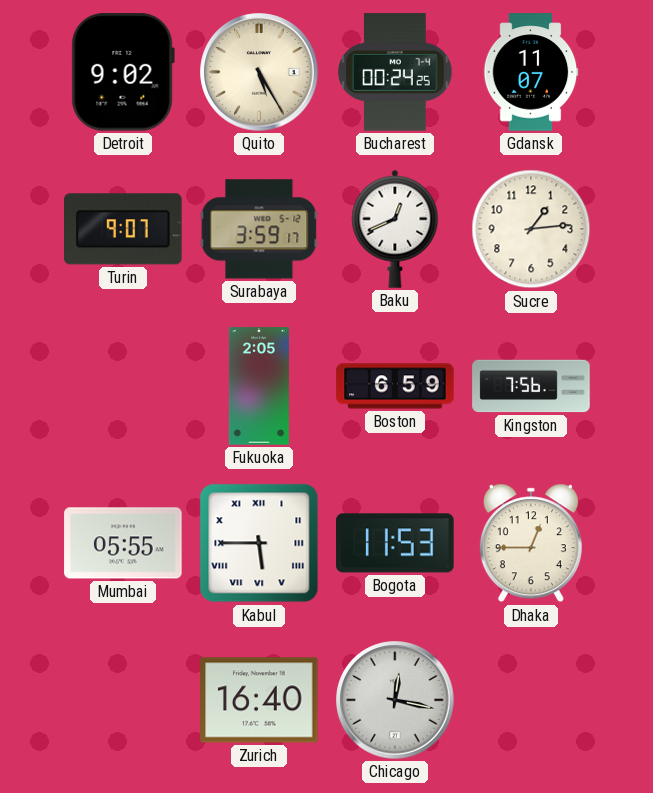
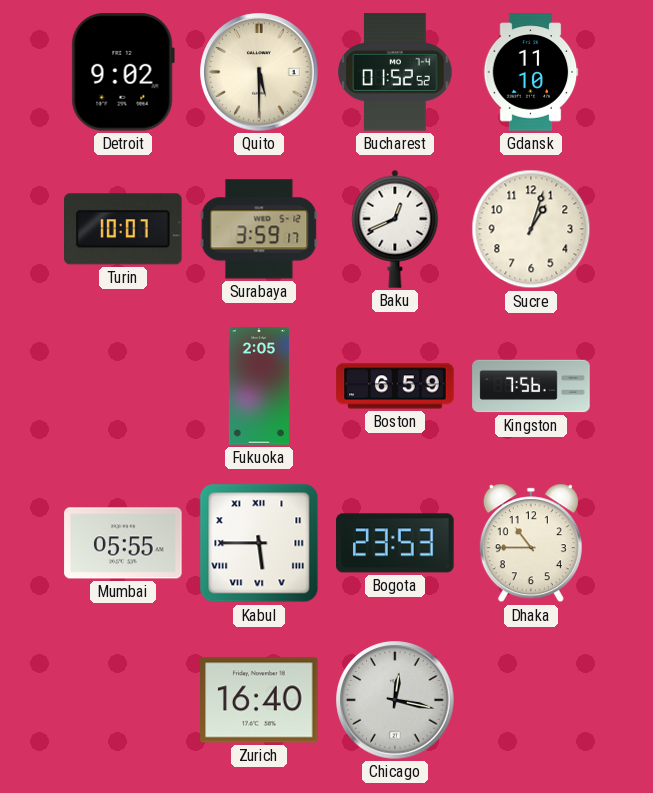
Quito: 5:25 -> 5:30
Bucharest: 00:24 -> 01:52
Gdansk: 11:07 -> 11:10
Turin: 9:07 -> 10:07
Sucre: 1:14 -> 1:03
Bogota: 11:53 -> 23:53
Dhaka: 12:45 -> 10:45
